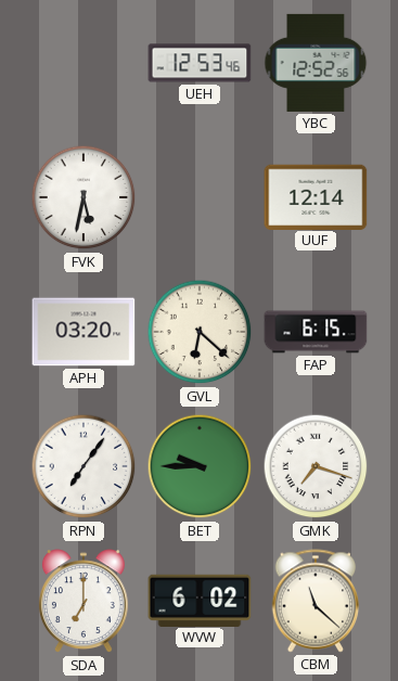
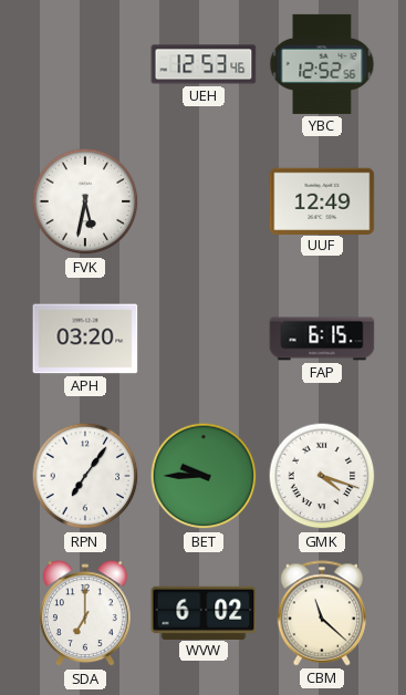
UUF: 12:14 -> 12:49
GVL: 6:22 -> none
GMK: 7:18 -> 4:18
